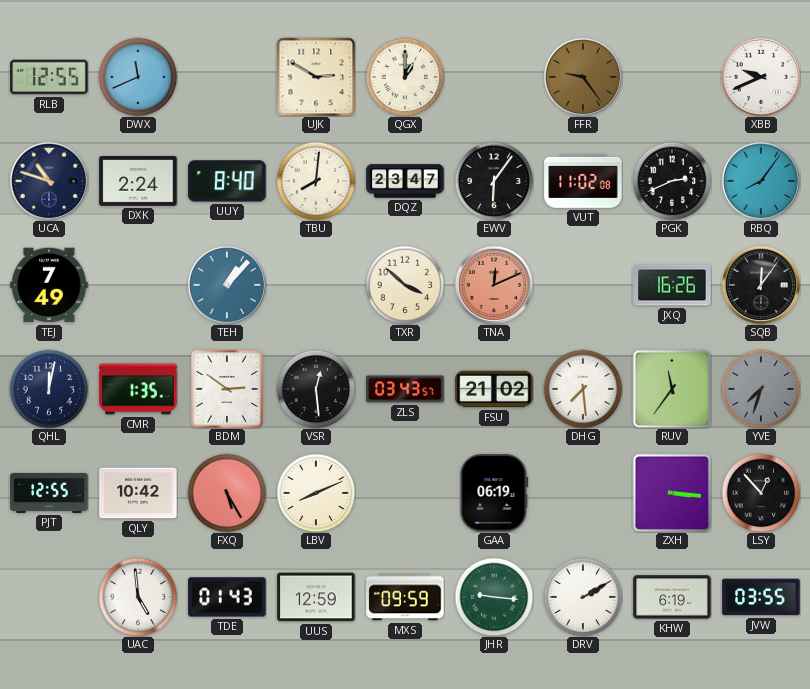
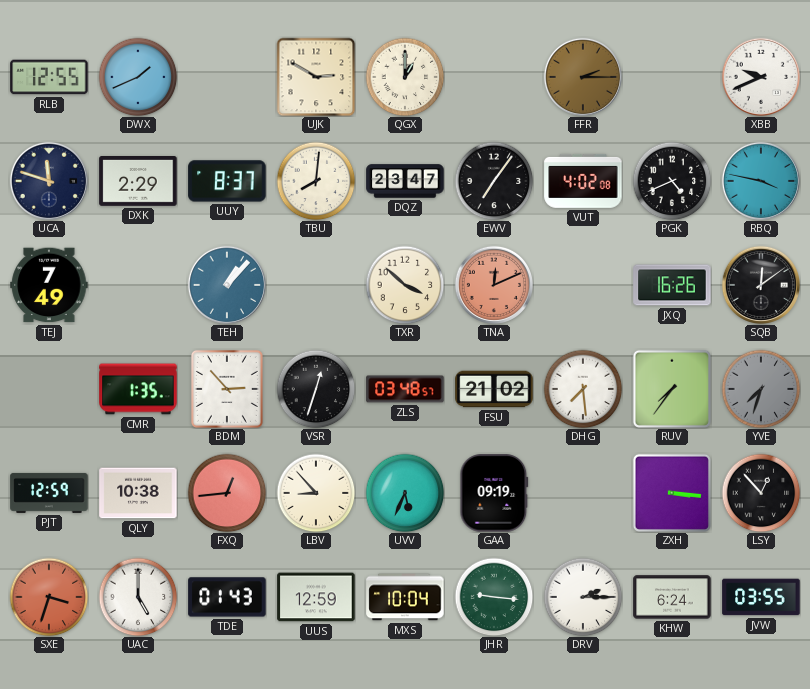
DWX: 11:41 -> 1:41
FFR: 9:24 -> 2:15
UCA: 10:48 -> 11:48
DXK: 2:24 -> 2:29
UUY: 8:40 -> 8:37
EWV: 6:06 -> 7:06
VUT: 11:02 -> 4:02
PGK: 2:41 -> 4:41
RBQ: 8:06 -> 3:47
SQB: 12:06 -> 12:09
QHL: 12:02 -> none
BDM: 2:51 -> 2:53
VSR: 12:29 -> 12:33
ZLS: 03:43 -> 03:48
RUV: 11:36 -> 7:36
PJT: 12:55 -> 12:59
QLY: 10:42 -> 10:38
FXQ: 5:25 -> 12:44
LBV: 8:11 -> 8:53
UVV: none -> 5:34
GAA: 06:19 -> 09:19
SXE: none -> 3:33
UAC: 4:59 -> 5:00
MXS: 09:59 -> 10:04
DRV: 2:10 -> 2:15
KHW: 6:19 -> 6:24
